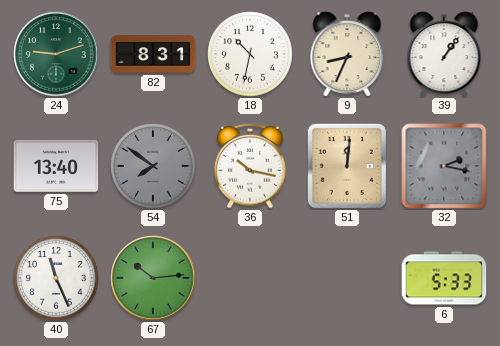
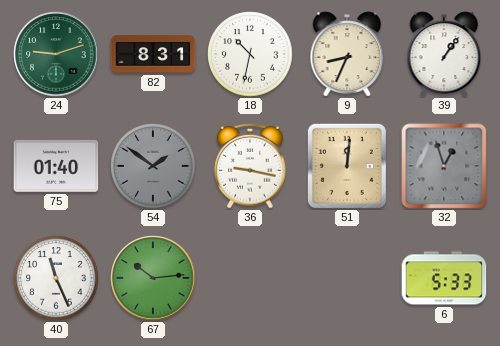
75: 13:40 -> 01:40
54: 7:51 -> 1:51
36: 10:17 -> 9:17
32: 2:17 -> 12:57
